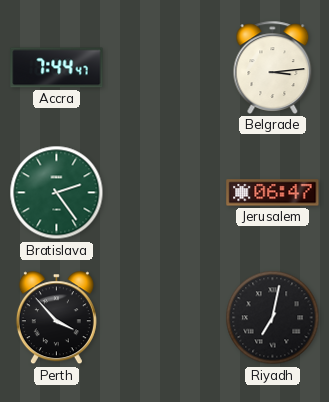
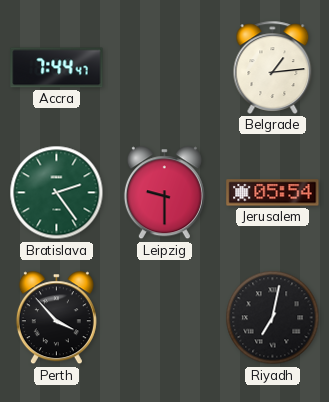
Belgrade: 3:14 -> 1:14
Leipzig: none -> 9:30
Jerusalem: 06:47 -> 05:54
